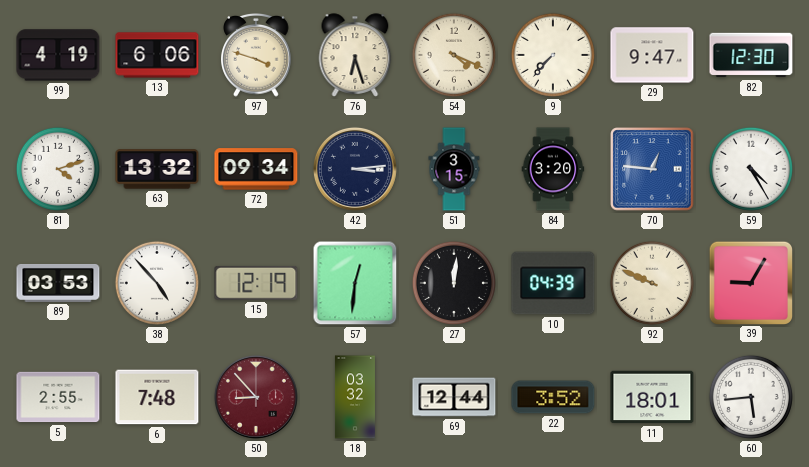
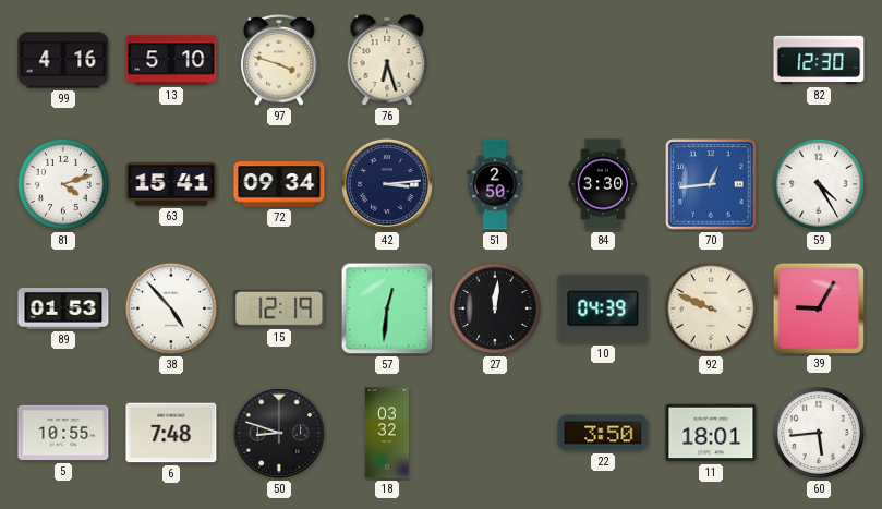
99: 4:19 -> 4:16
13: 6:06 -> 5:10
54: 4:19 -> none
9: 7:37 -> none
29: 9:47 -> none
63: 13:32 -> 15:41
51: 3:15 -> 2:50
84: 3:20 -> 3:30
70: 12:46 -> 12:44
89: 03:53 -> 01:53
5: 2:55 -> 10:55
50: 8:53 -> 8:48
50 dial: burgundy -> black
69: 12:44 -> none
22: 3:52 -> 3:50
